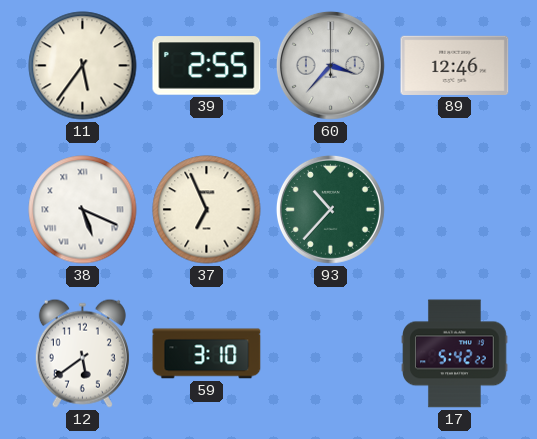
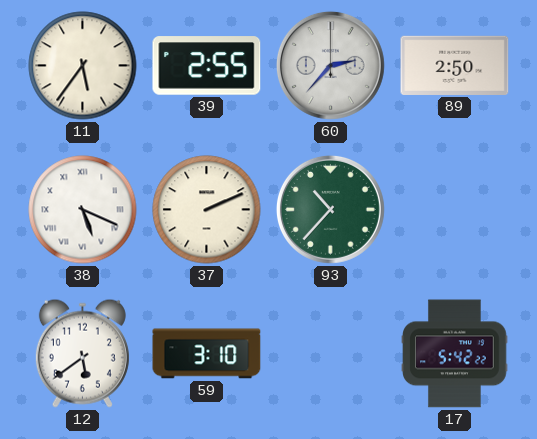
60: 3:37 -> 2:37
89: 12:46 -> 2:50
37: 6:56 -> 2:11
